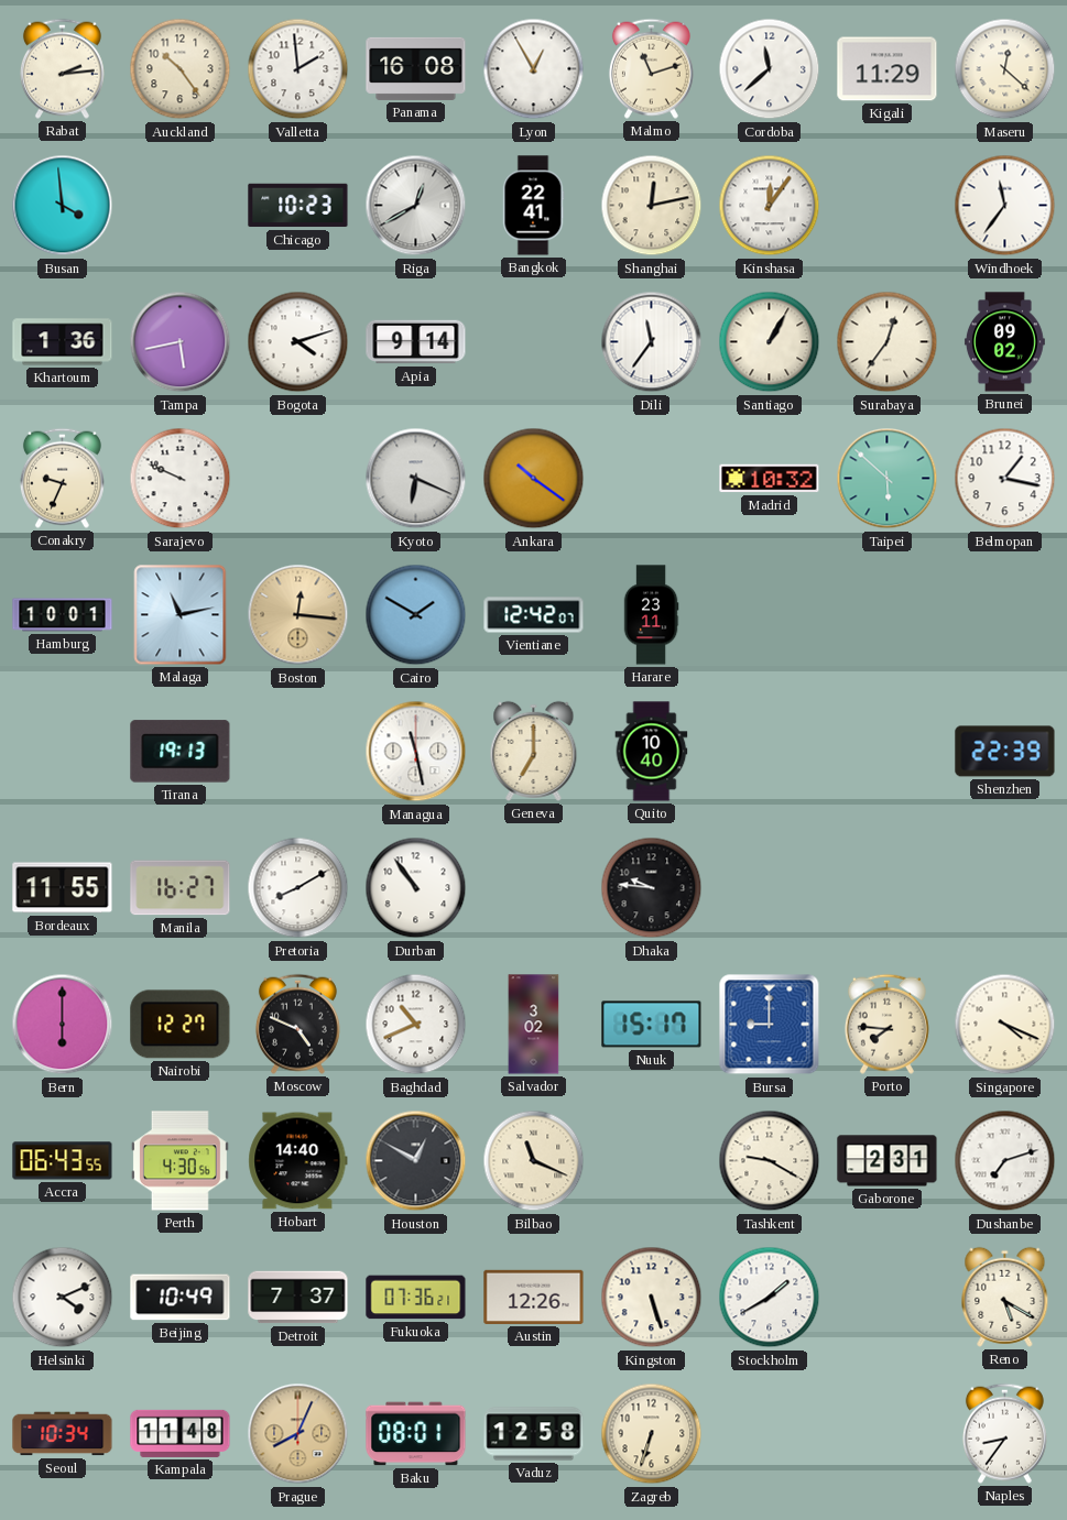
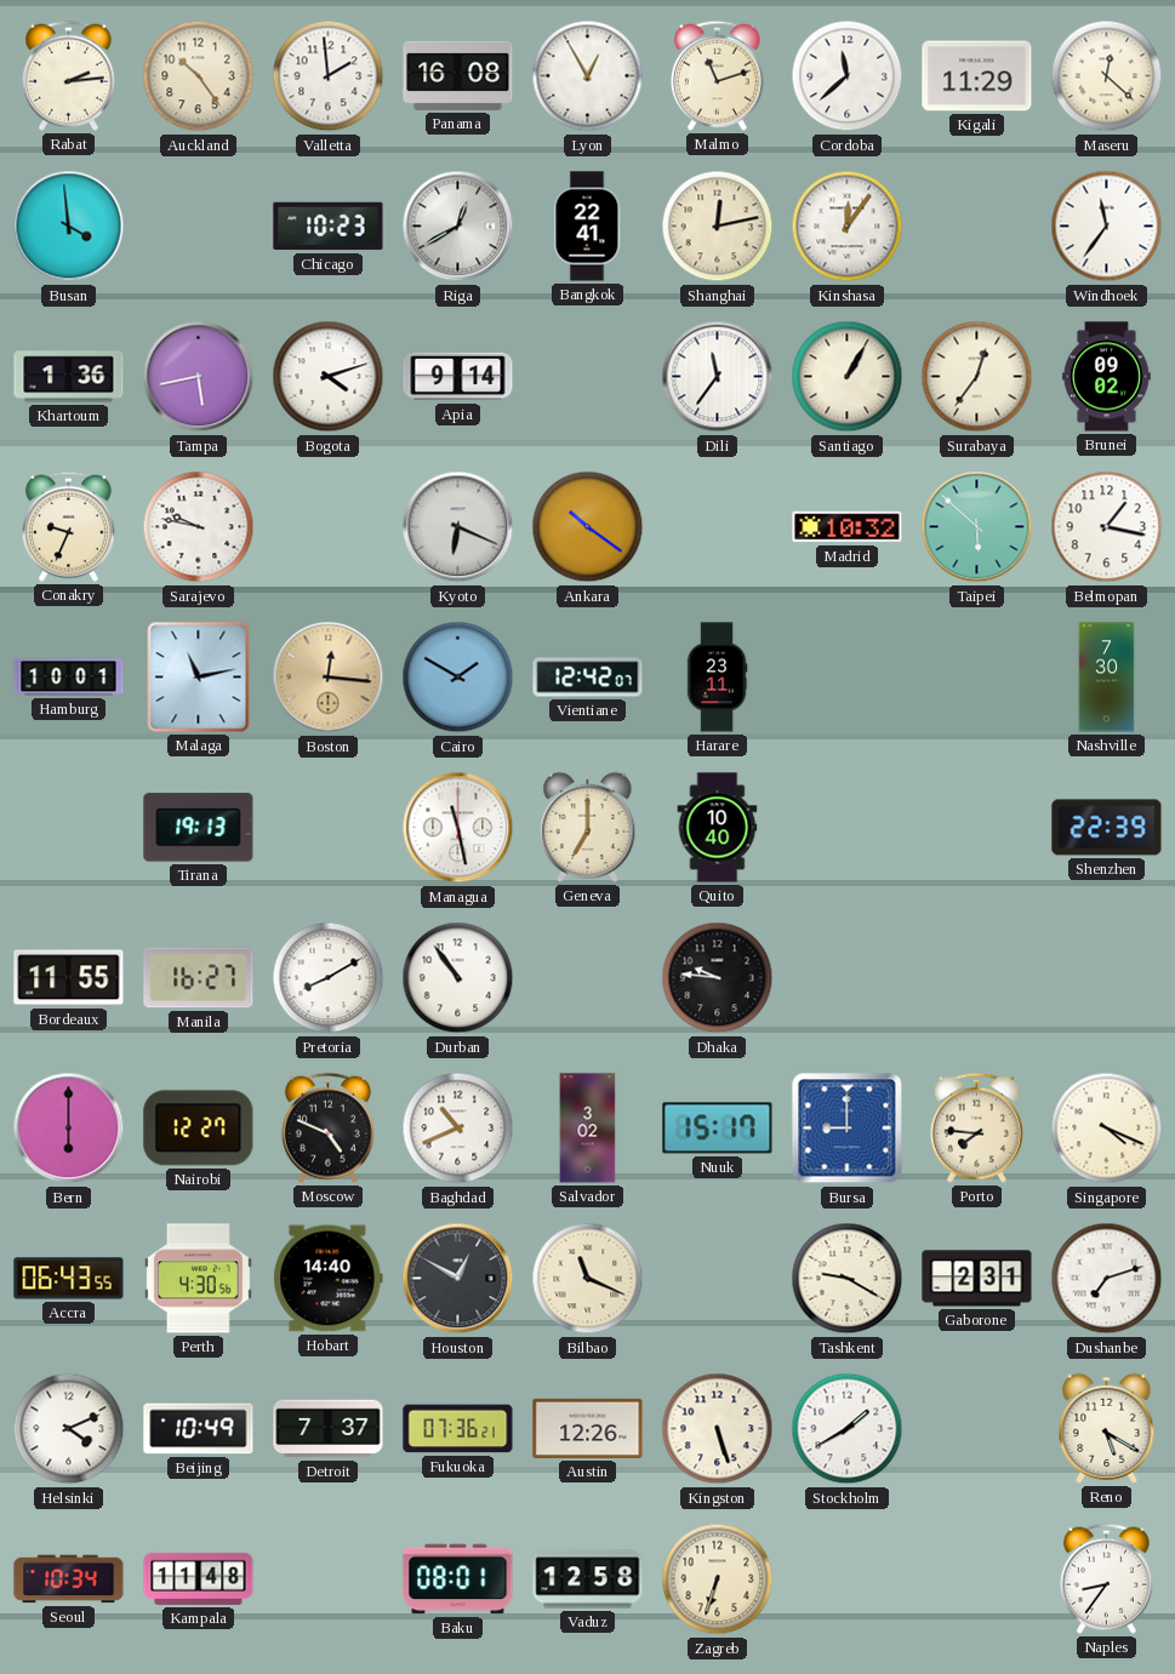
Sarajevo: 9:49 -> 9:47
Nashville: none -> 7:30
Prague: 8:04 -> none
